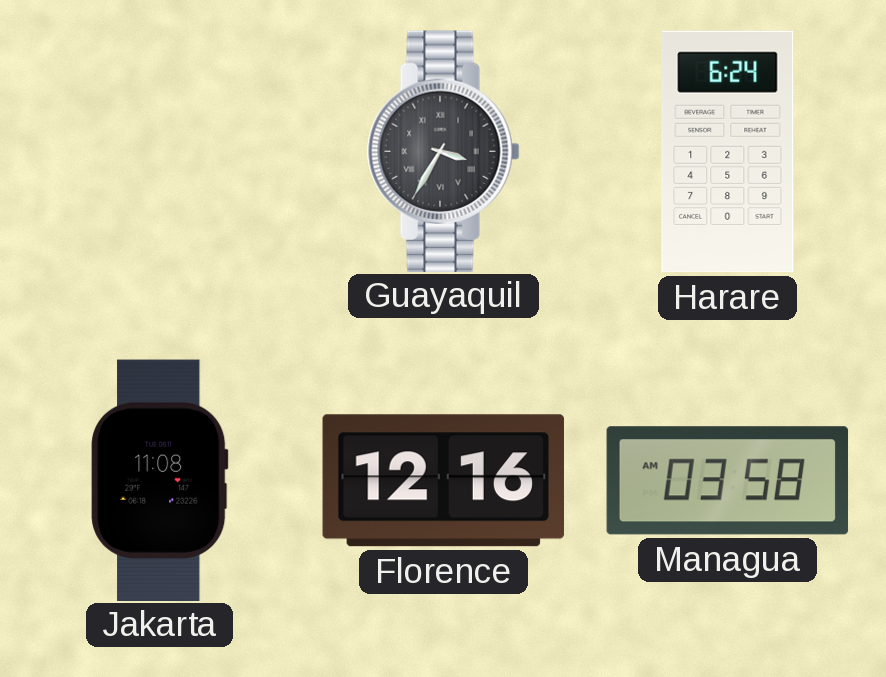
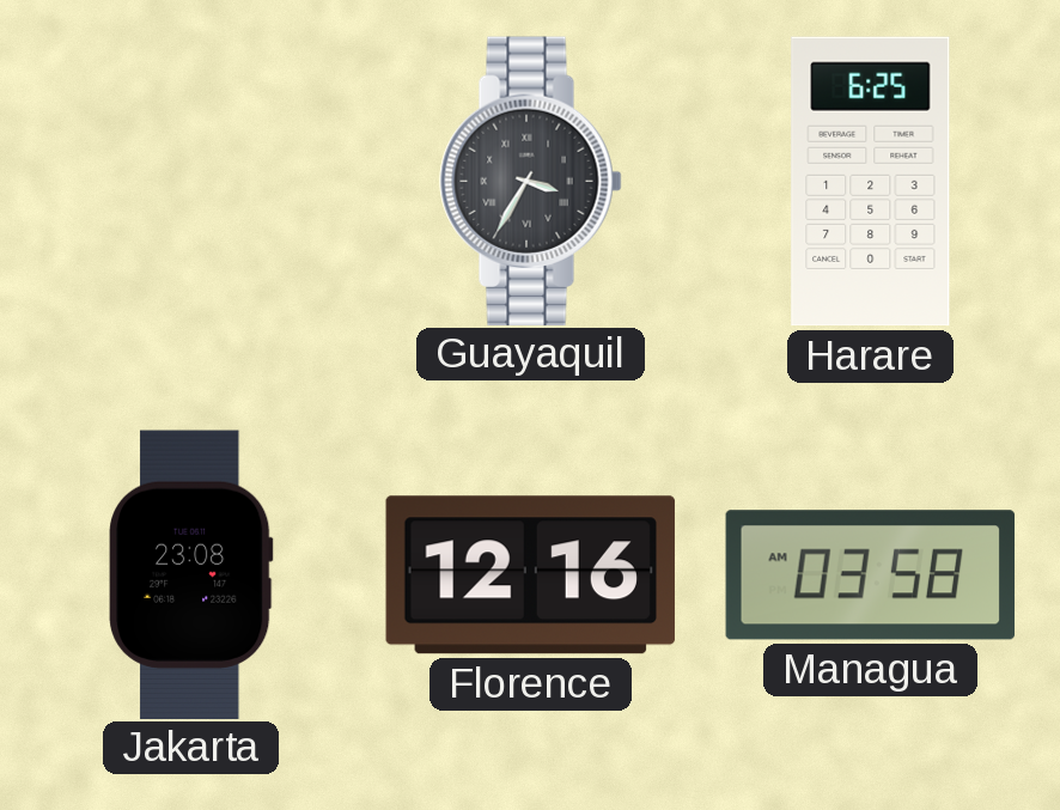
Harare: 6:24 -> 6:25
Jakarta: 11:08 -> 23:08
